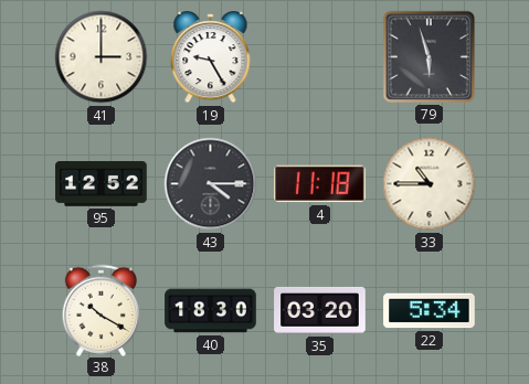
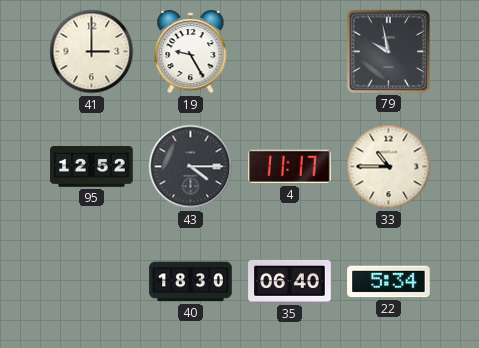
79: 5:57 -> 9:58
4: 11:18 -> 11:17
38: 10:20 -> none
35: 03:20 -> 06:40
